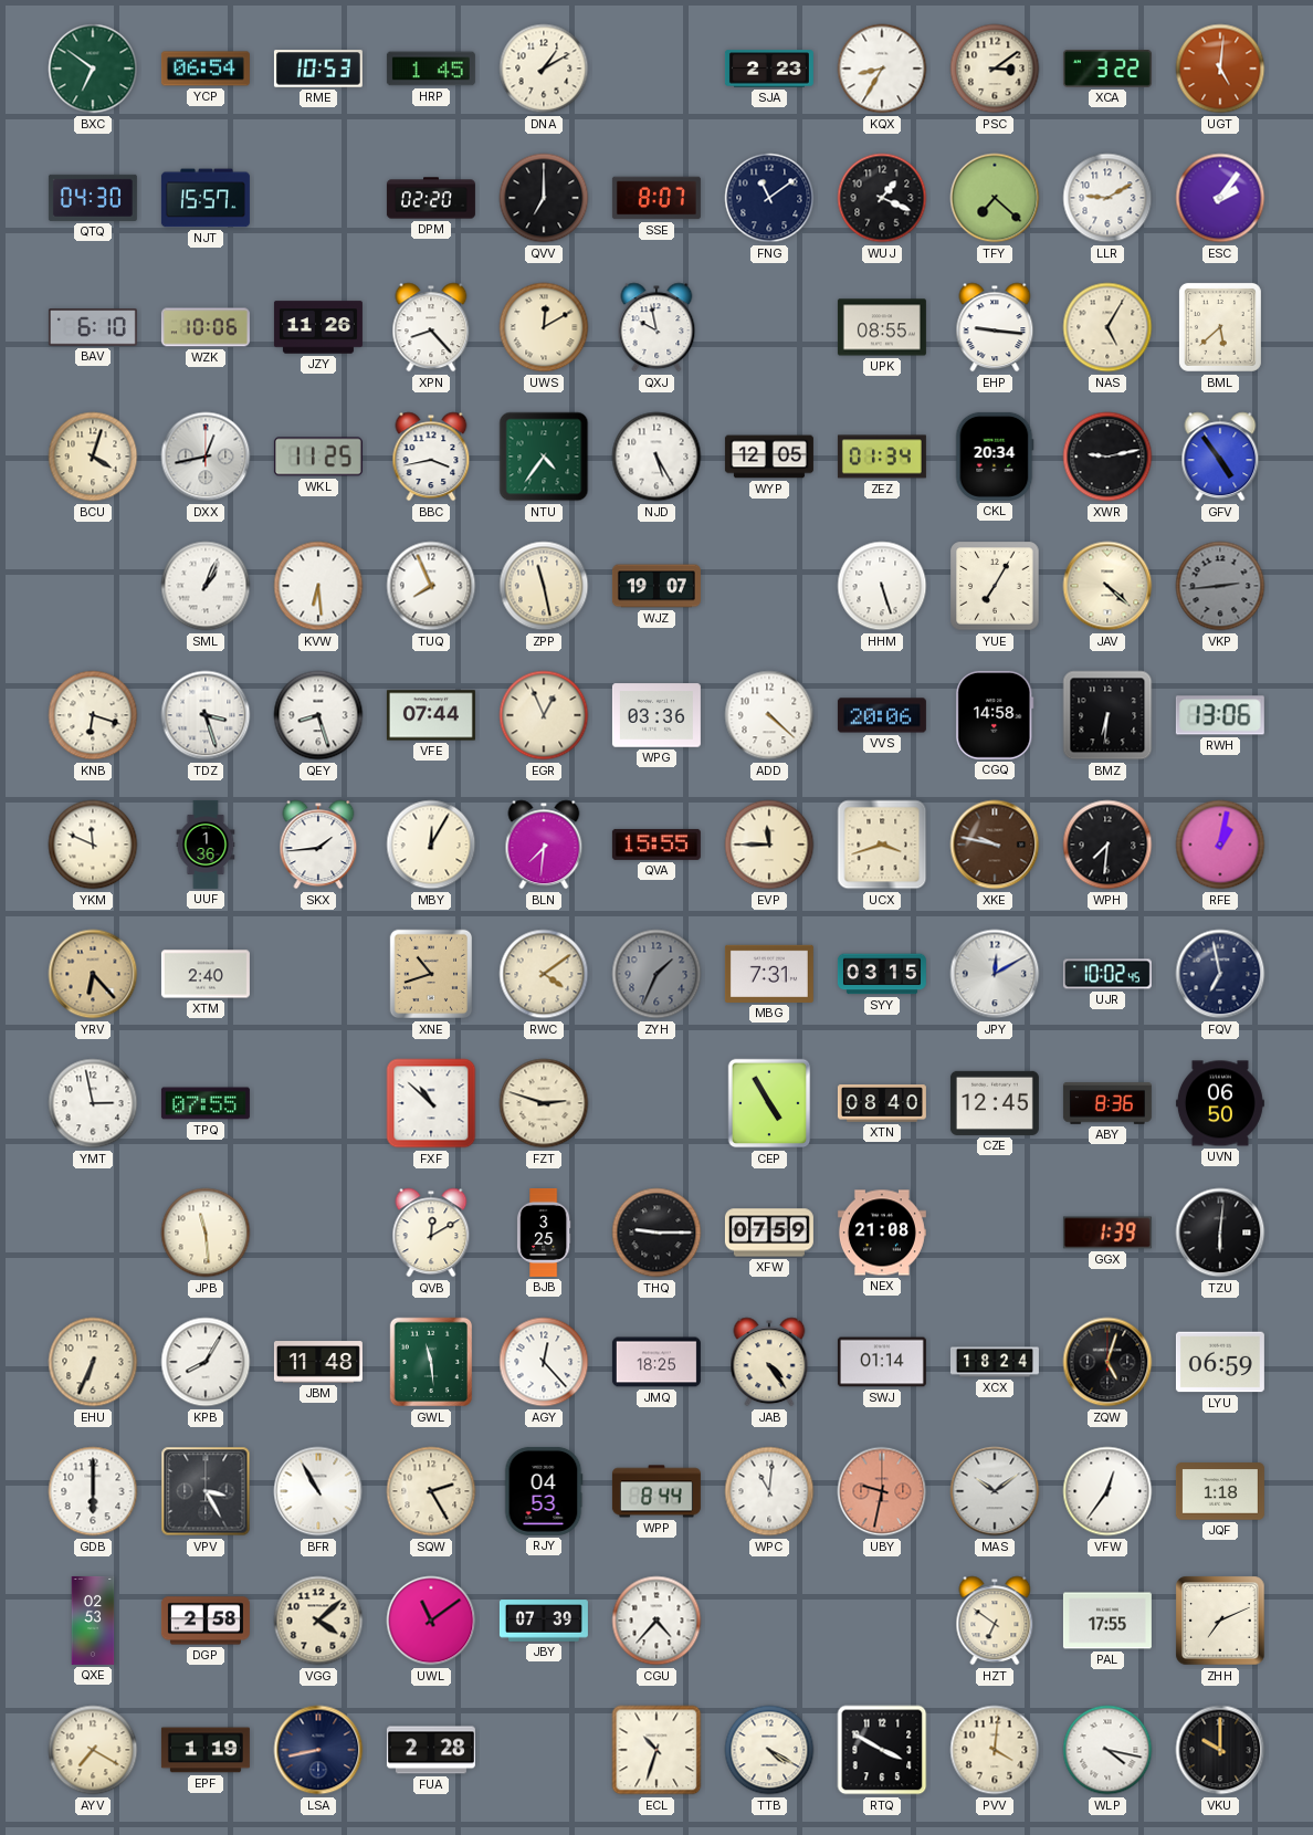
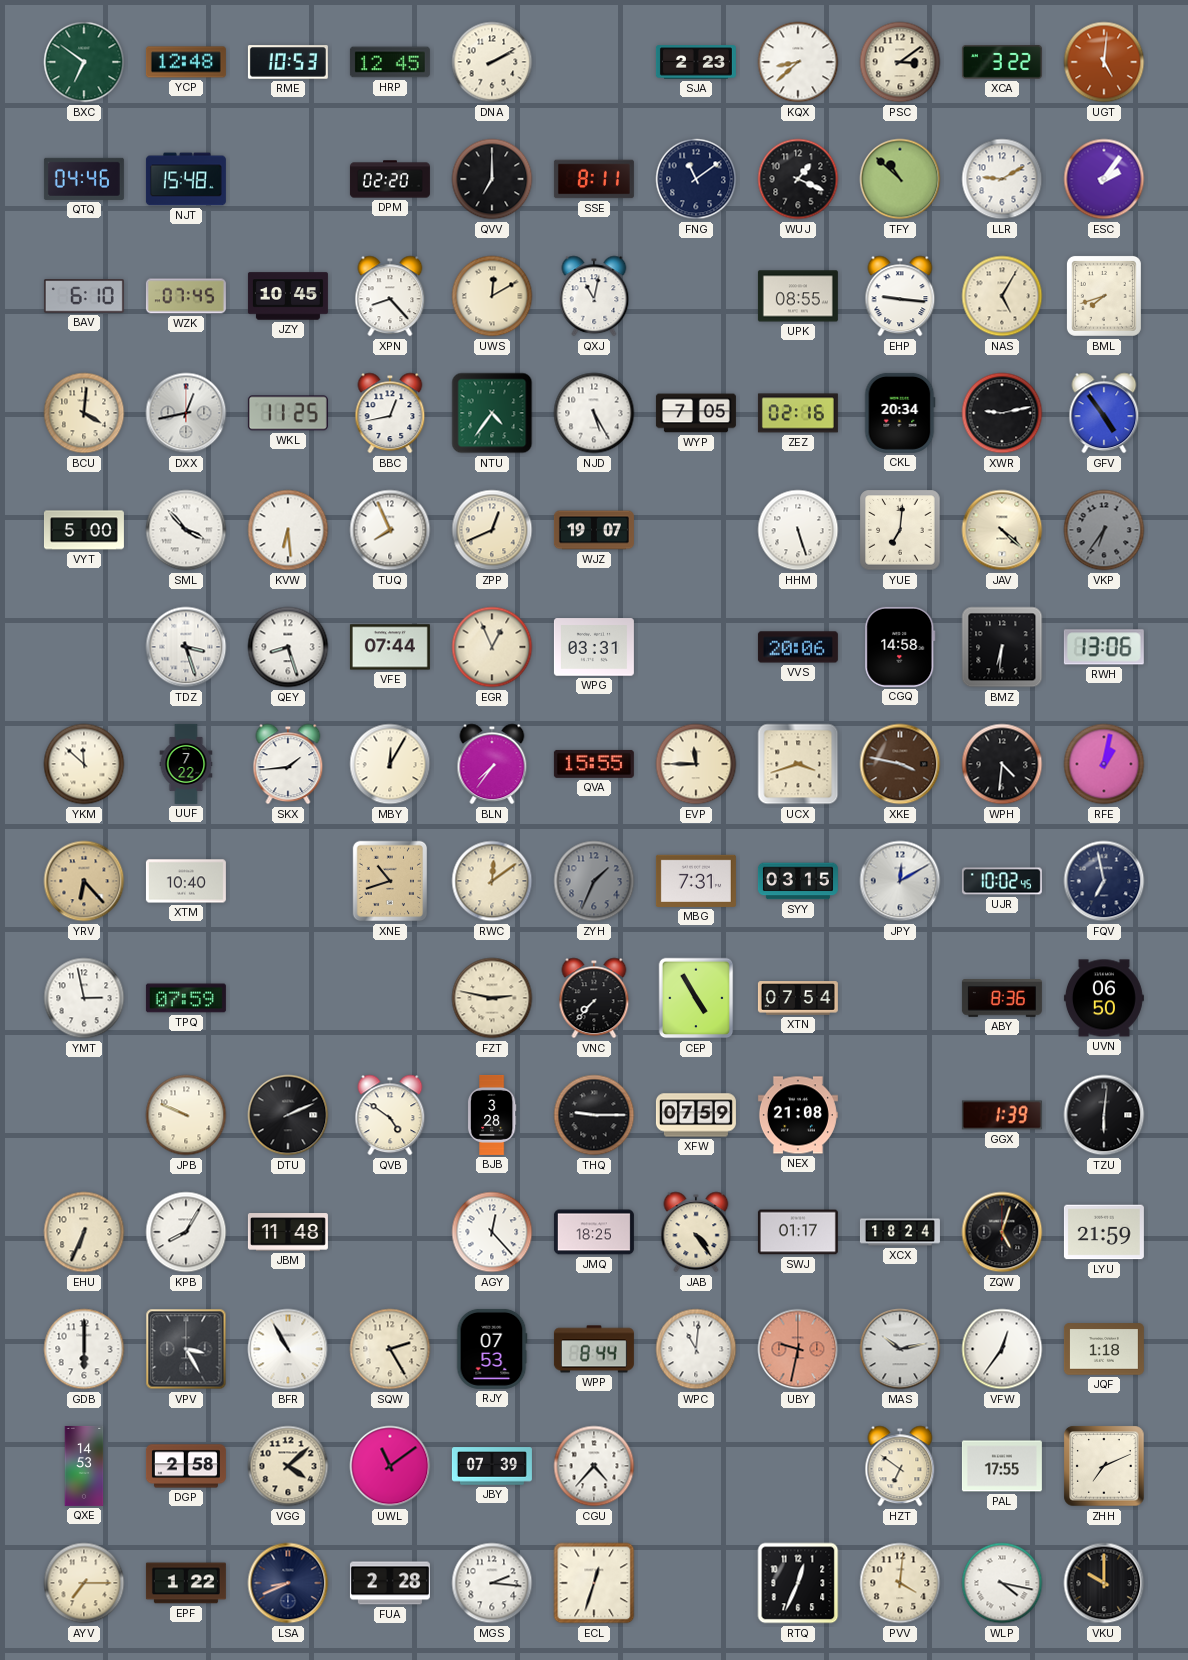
YCP: 06:54 -> 12:48
HRP: 1:45 -> 12:45
DNA: 1:10 -> 2:10
KQX: 8:35 -> 8:38
QTQ: 04:30 -> 04:46
NJT: 15:57 -> 15:48
SSE: 8:07 -> 8:11
TFY: 7:22 -> 10:52
WZK: 10:06 -> 07:45
JZY: 11:26 -> 10:45
QXJ: 9:58 -> 11:02
BML: 5:38 -> 7:42
BCU: 4:03 -> 4:01
BBC: 3:43 -> 12:43
WYP: 12:05 -> 7:05
ZEZ: 01:34 -> 02:16
VYT: none -> 5:00
SML: 1:04 -> 3:53
ZPP: 11:28 -> 12:41
YUE: 7:05 -> 7:01
VKP: 2:44 -> 6:36
KNB: 6:18 -> none
WPG: 03:36 -> 03:31
ADD: 4:22 -> none
YKM: 11:49 -> 11:52
UUF: 1:36 -> 7:22
BLN: 7:31 -> 7:36
XKE: 9:47 -> 3:47
WPH: 7:31 -> 4:31
XTM: 2:40 -> 10:40
RWC: 4:09 -> 12:09
TPQ: 07:55 -> 07:59
FXF: 10:52 -> none
FZT: 2:48 -> 2:47
VNC: none -> 7:37
XTN: 08:40 -> 07:54
CZE: 12:45 -> none
JPB: 11:29 -> 9:49
DTU: none -> 2:11
QVB: 12:10 -> 4:51
BJB: 3:25 -> 3:28
GWL: 11:29 -> none
SWJ: 01:14 -> 01:17
LYU: 06:59 -> 21:59
RJY: 04:53 -> 07:53
MAS: 10:09 -> 10:13
QXE: 02:53 -> 14:53
AYV: 7:20 -> 7:15
EPF: 1:19 -> 1:22
LSA: 8:43 -> 8:41
MGS: none -> 2:16
ECL: 10:33 -> 12:33
TTB: 4:20 -> none
RTQ: 3:50 -> 12:34
